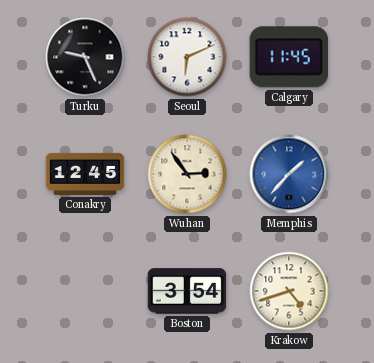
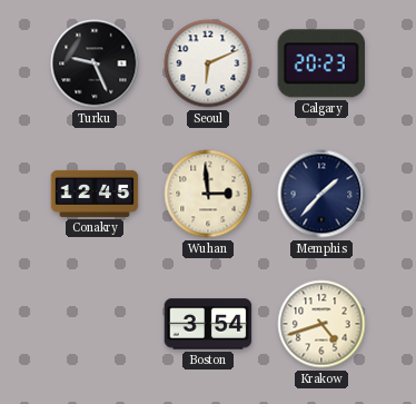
Calgary: 11:45 -> 20:23
Wuhan: 2:54 -> 2:59
Memphis dial: blue -> navy
